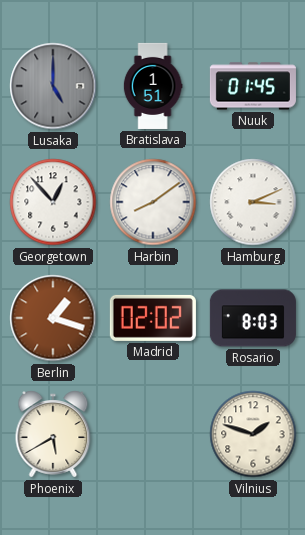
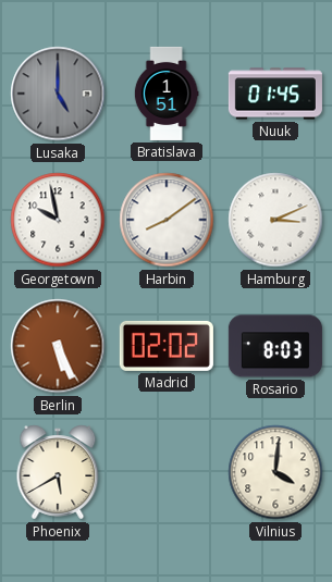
Georgetown: 12:53 -> 9:58
Berlin: 1:18 -> 5:26
Vilnius: 1:48 -> 4:01
